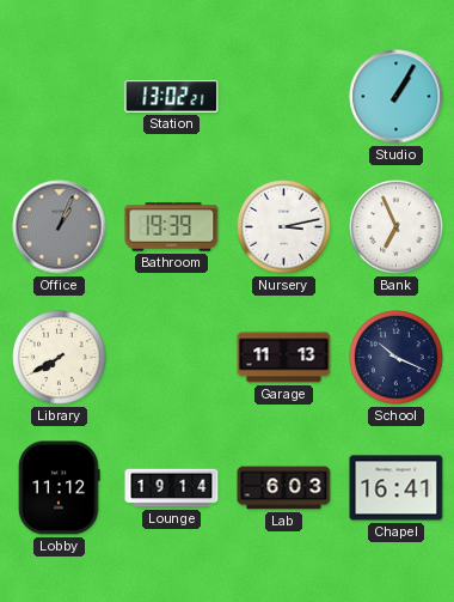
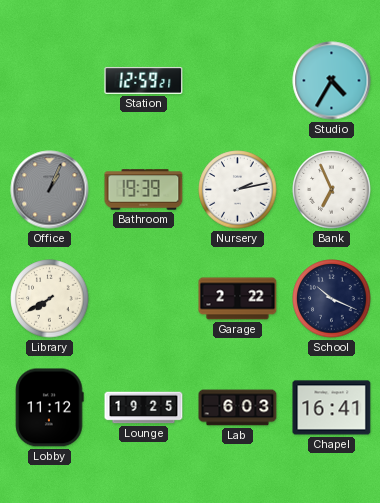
Station: 13:02 -> 12:59
Studio: 1:05 -> 4:35
Nursery: 3:13 -> 2:13
Garage: 11:13 -> 2:22
Lounge: 19:14 -> 19:25
